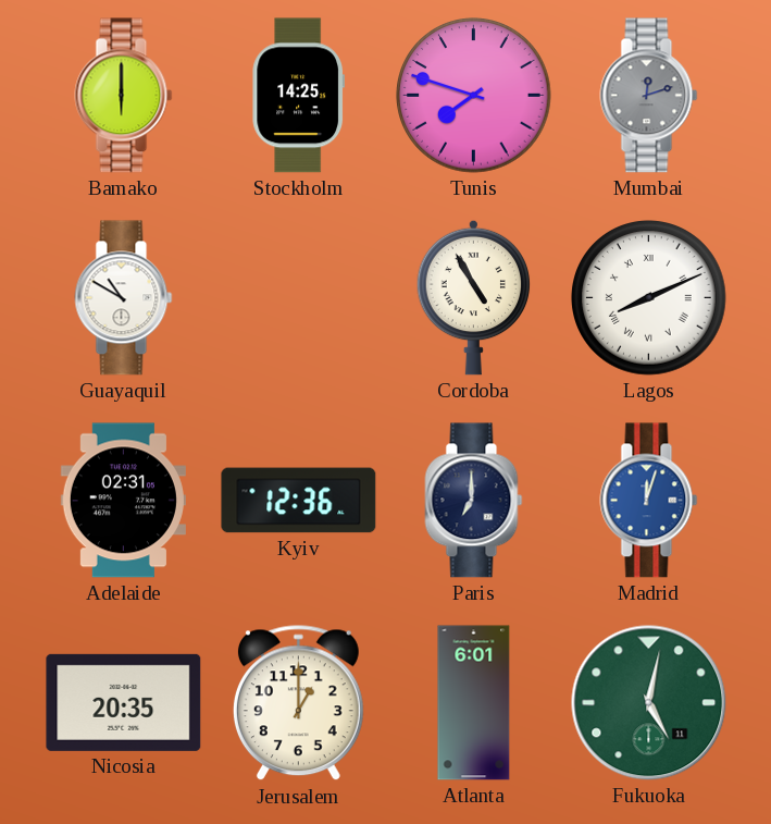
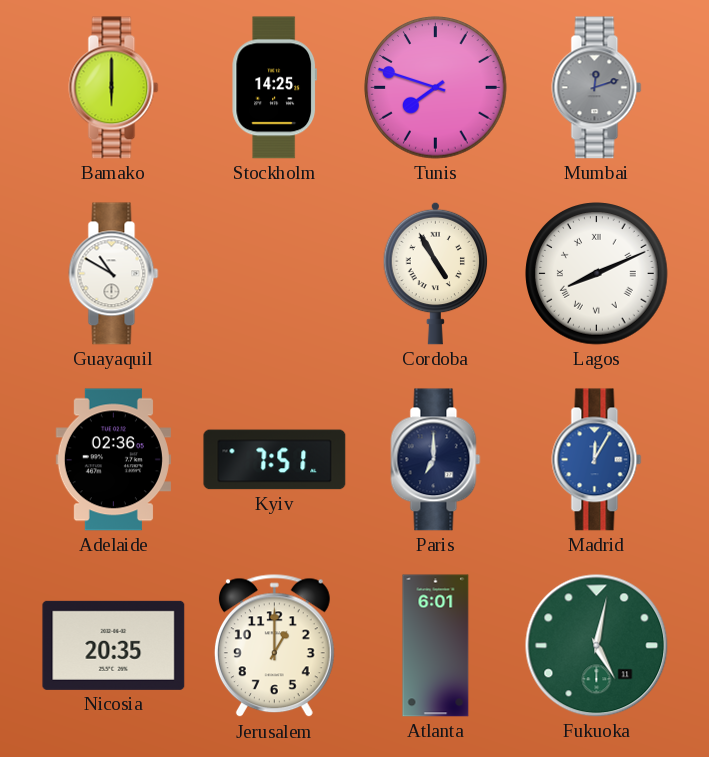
Adelaide: 02:31 -> 02:36
Kyiv: 12:36 -> 7:51
Madrid: 12:03 -> 12:05
